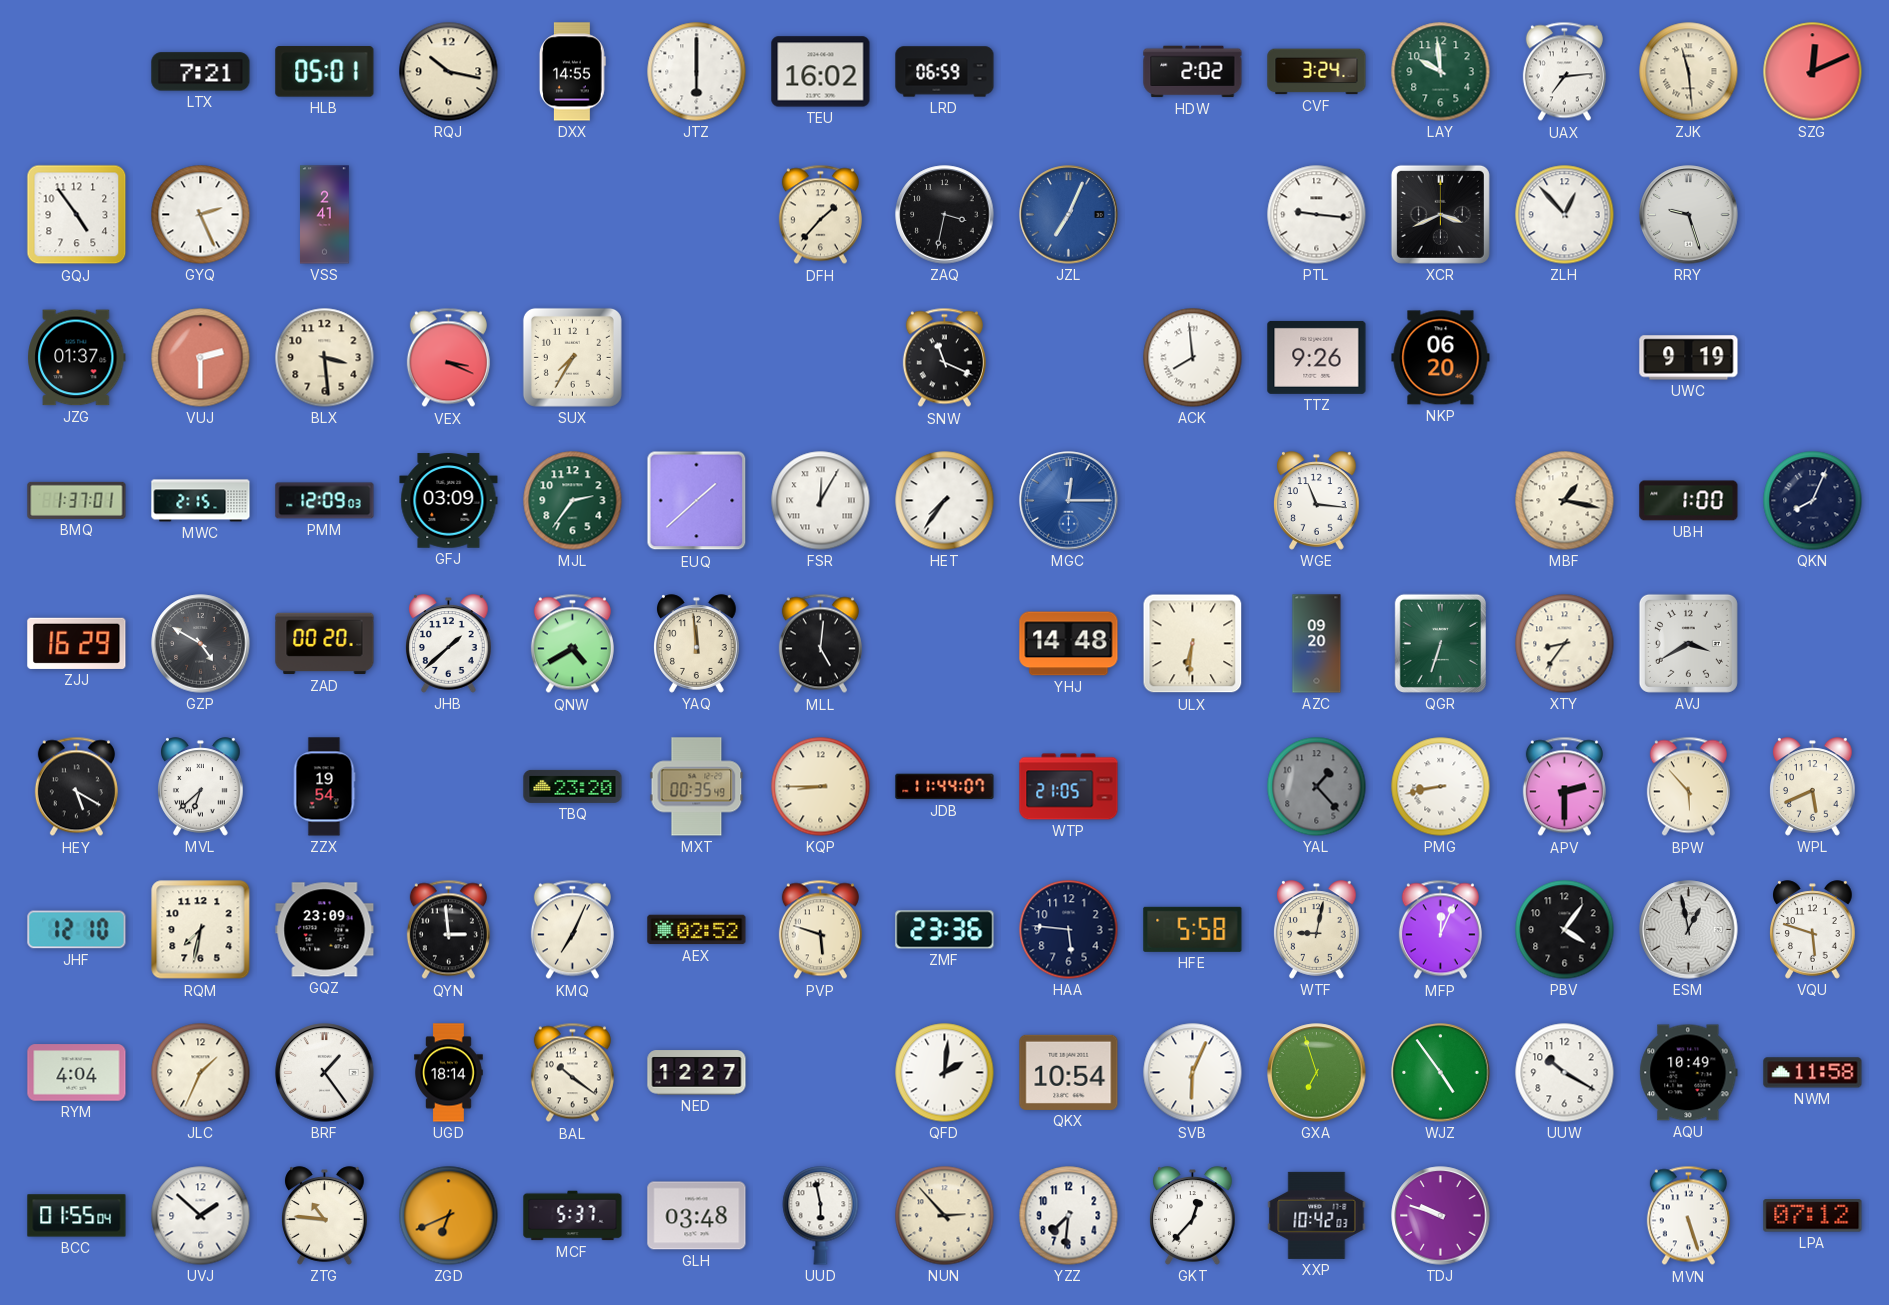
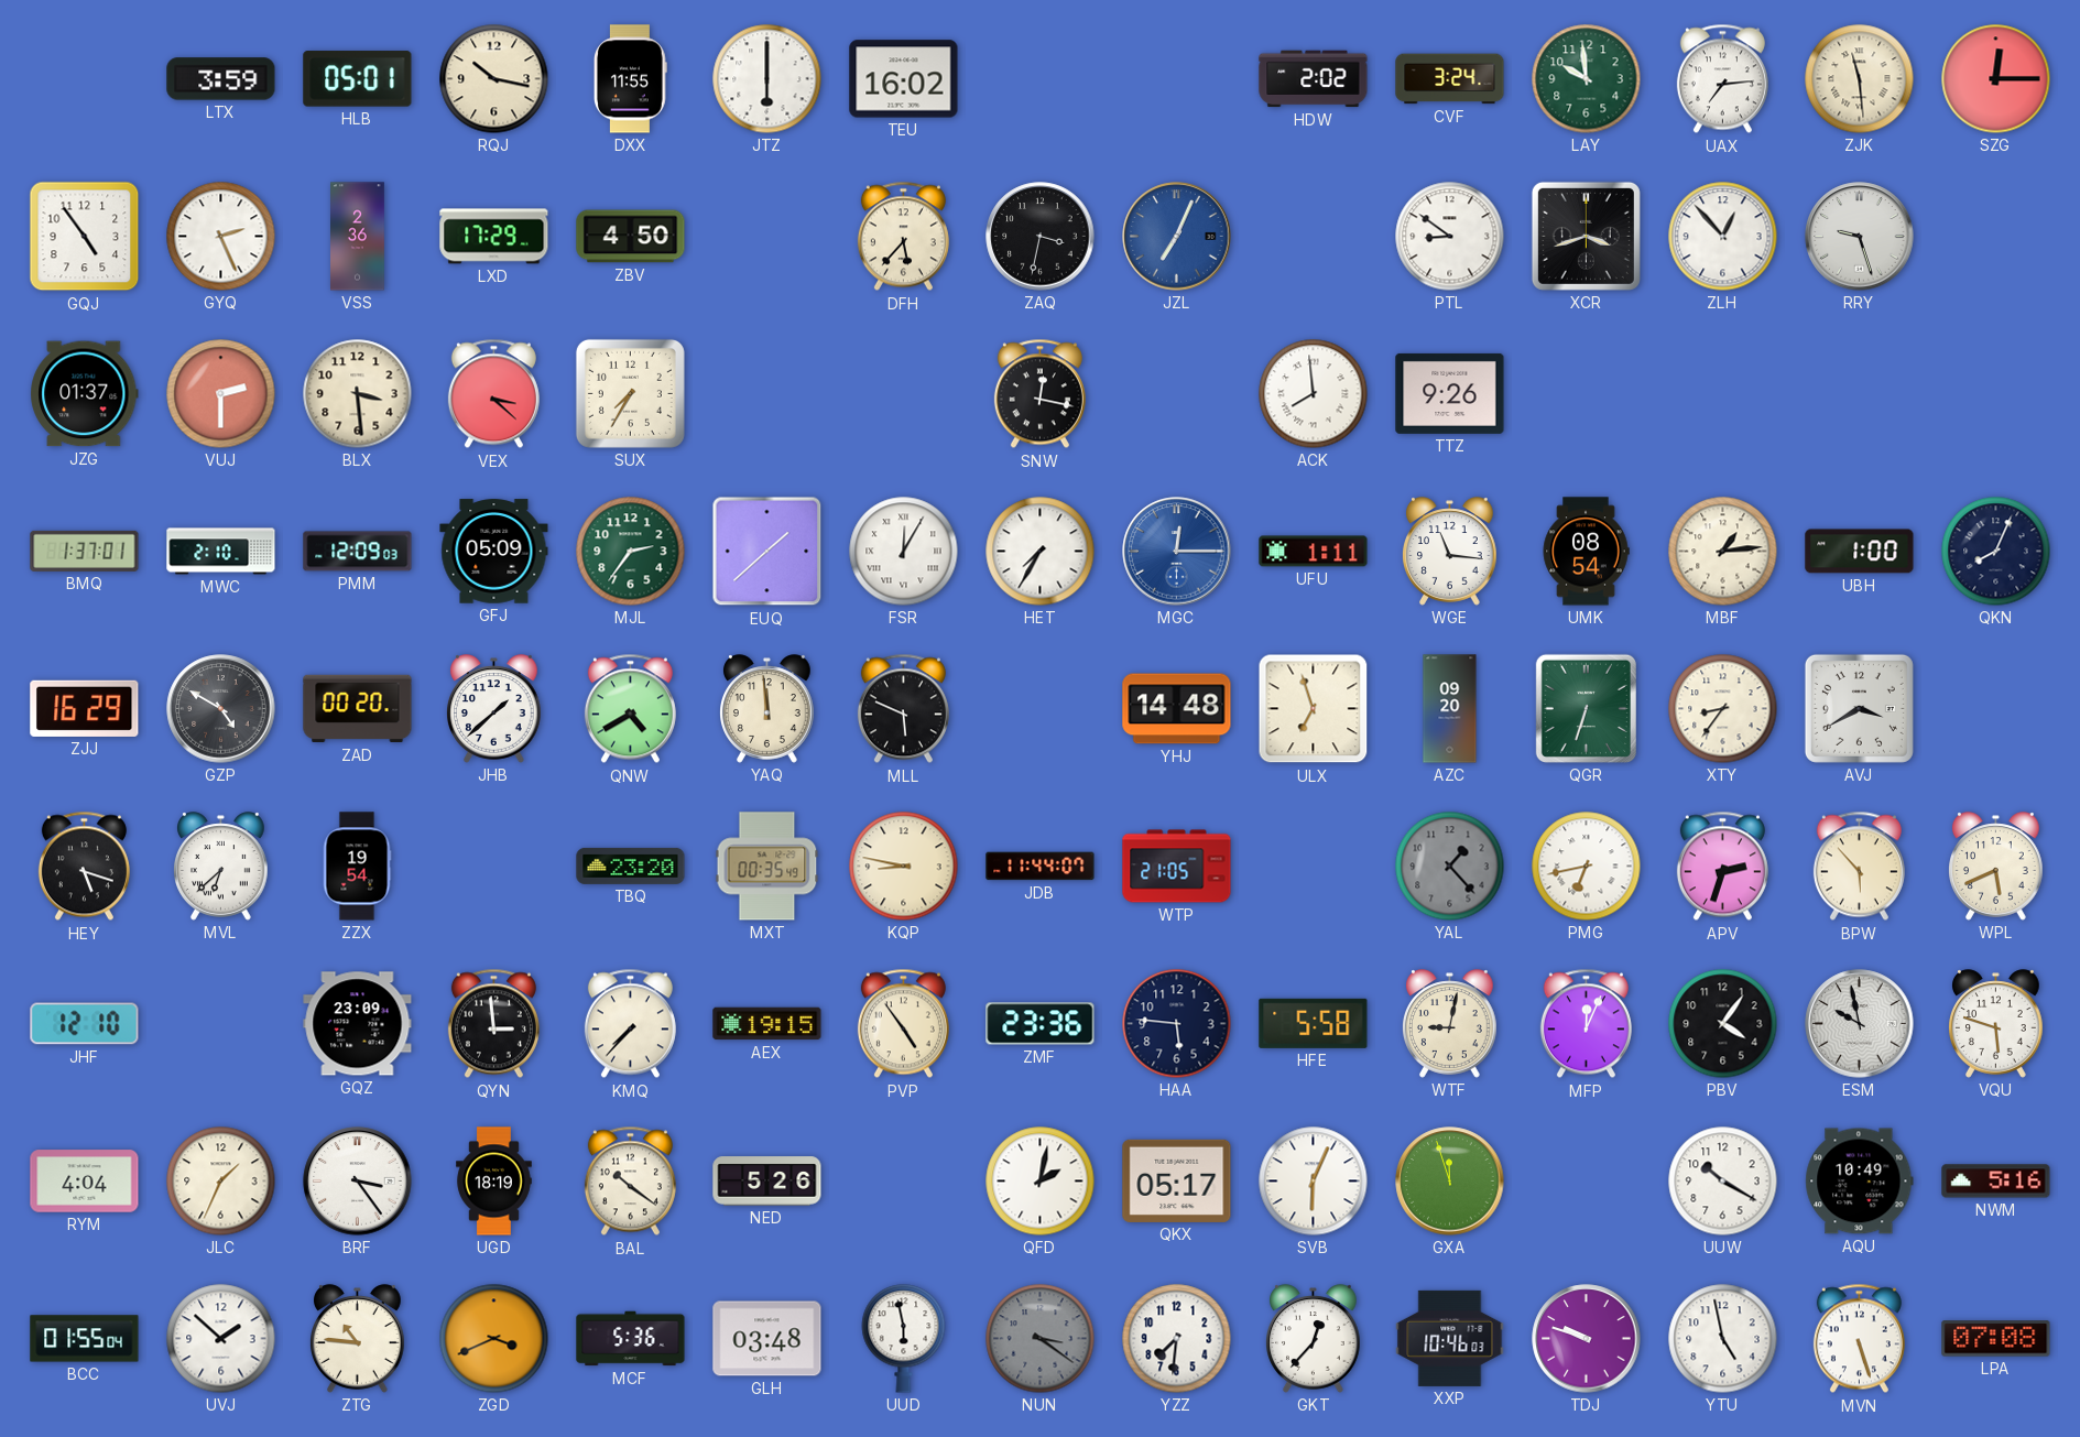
LTX: 7:21 -> 3:59
DXX: 14:55 -> 11:55
LRD: 06:59 -> none
SZG: 12:11 -> 12:15
VSS: 2:41 -> 2:36
LXD: none -> 17:29
ZBV: none -> 4:50
DFH: 1:37 -> 5:37
PTL: 9:16 -> 8:51
XCR: 3:41 -> 3:42
VEX: 3:19 -> 3:22
SNW: 11:19 -> 12:17
NKP: 06:20 -> none
UWC: 9:19 -> none
MWC: 2:15 -> 2:10
GFJ: 03:09 -> 05:09
HET: 7:36 -> 7:35
UFU: none -> 1:11
UMK: none -> 08:54
MBF: 1:17 -> 1:14
MLL: 5:01 -> 5:49
ULX: 6:31 -> 6:57
HEY: 5:20 -> 5:18
KQP: 8:45 -> 8:47
PMG: 8:43 -> 6:43
APV: 2:30 -> 2:33
RQM: 7:32 -> none
KMQ: 7:04 -> 7:37
AEX: 02:52 -> 19:15
PVP: 5:48 -> 4:54
ESM: 12:58 -> 9:58
BRF: 1:24 -> 3:24
UGD: 18:14 -> 18:19
NED: 12:27 -> 5:26
QFD: 2:01 -> 2:02
QKX: 10:54 -> 05:17
GXA: 6:57 -> 11:57
WJZ: 4:54 -> none
NWM: 11:58 -> 5:16
ZGD: 6:41 -> 3:41
MCF: 5:37 -> 5:36
NUN: 2:53 -> 3:21
NUN dial: cream -> grey
XXP: 10:42 -> 10:46
YTU: none -> 4:58
LPA: 07:12 -> 07:08
